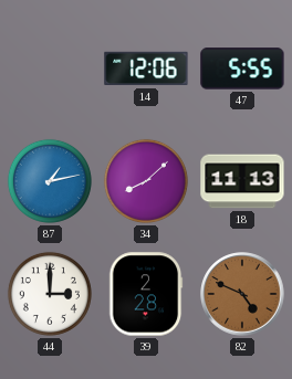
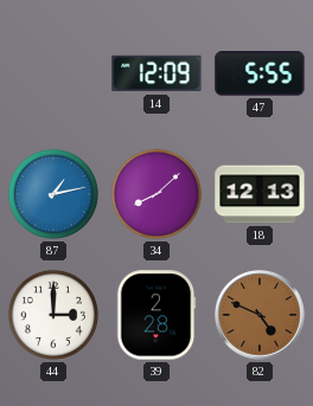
14: 12:06 -> 12:09
18: 11:13 -> 12:13
